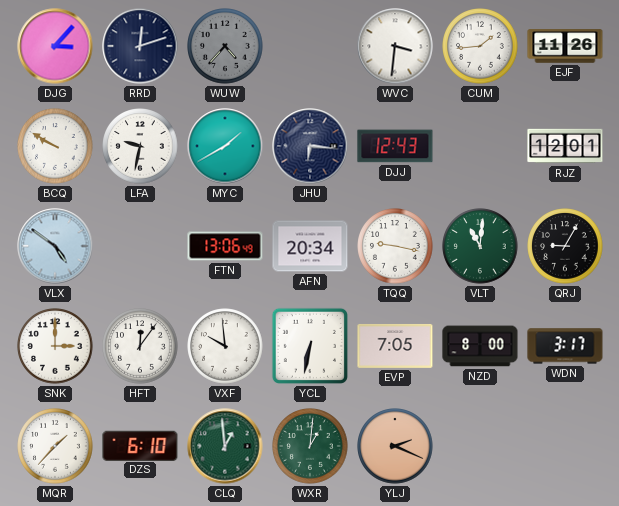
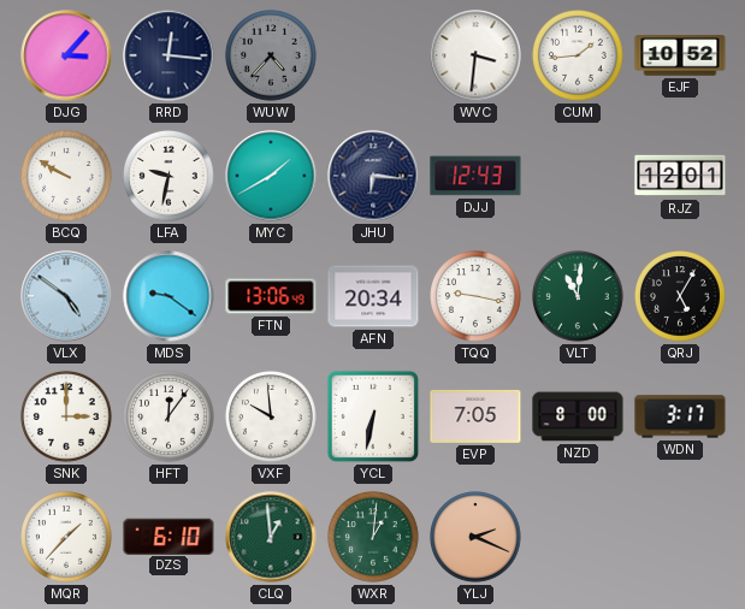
RRD: 12:12 -> 12:16
EJF: 11:26 -> 10:52
MDS: none -> 9:21
QRJ: 9:05 -> 5:05
